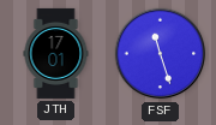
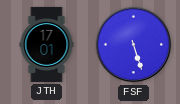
FSF: 11:27 -> 5:27
